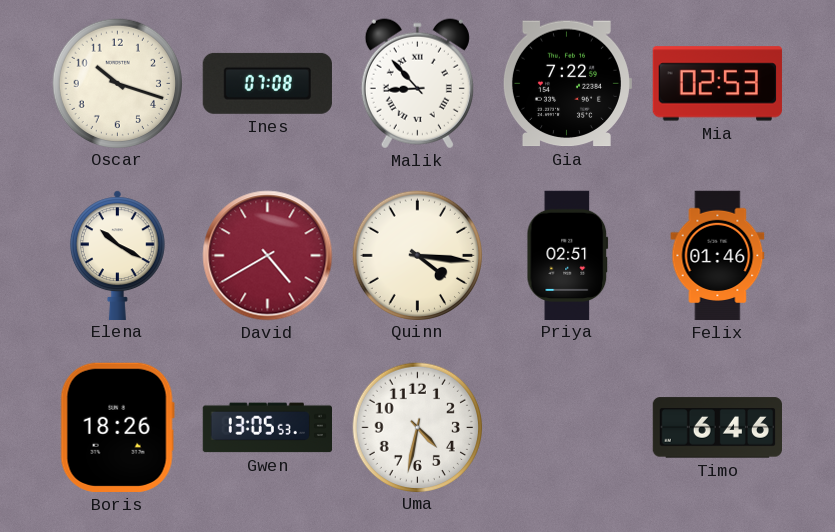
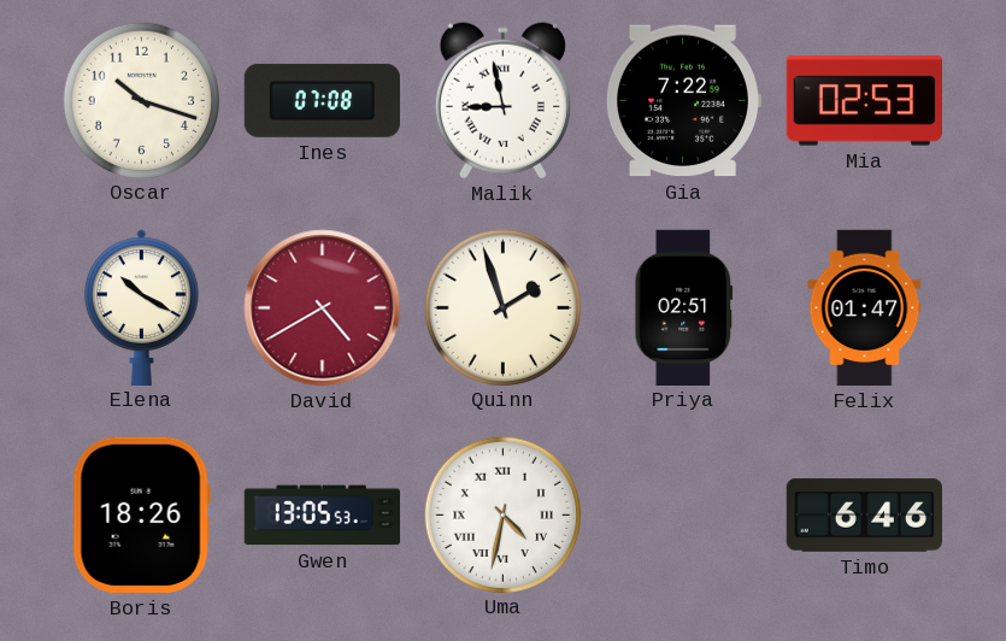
Malik: 8:53 -> 8:58
Quinn: 4:16 -> 1:57
Felix: 01:46 -> 01:47
Uma numerals: Arabic -> Roman
